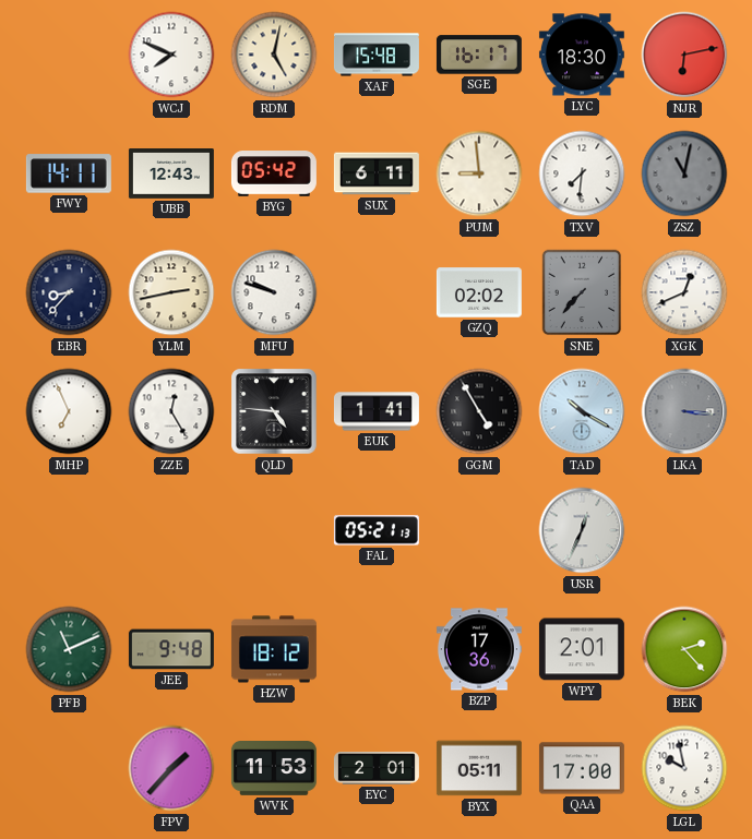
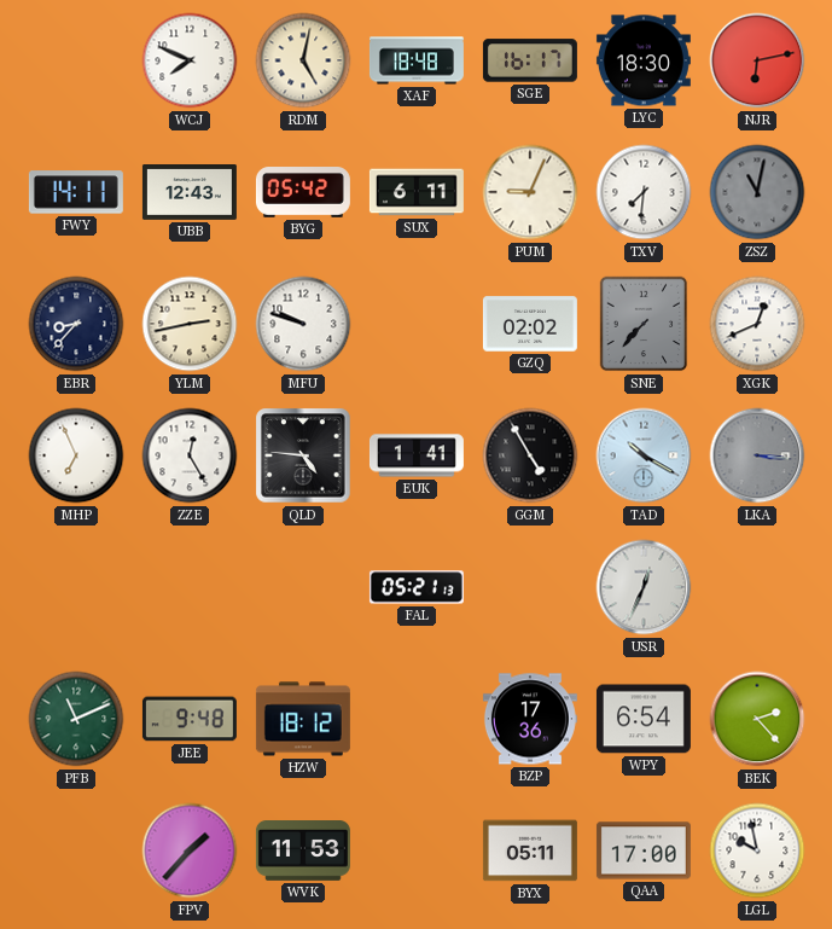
XAF: 15:48 -> 18:48
PUM: 8:59 -> 9:04
WPY: 2:01 -> 6:54
EYC: 2:01 -> none
